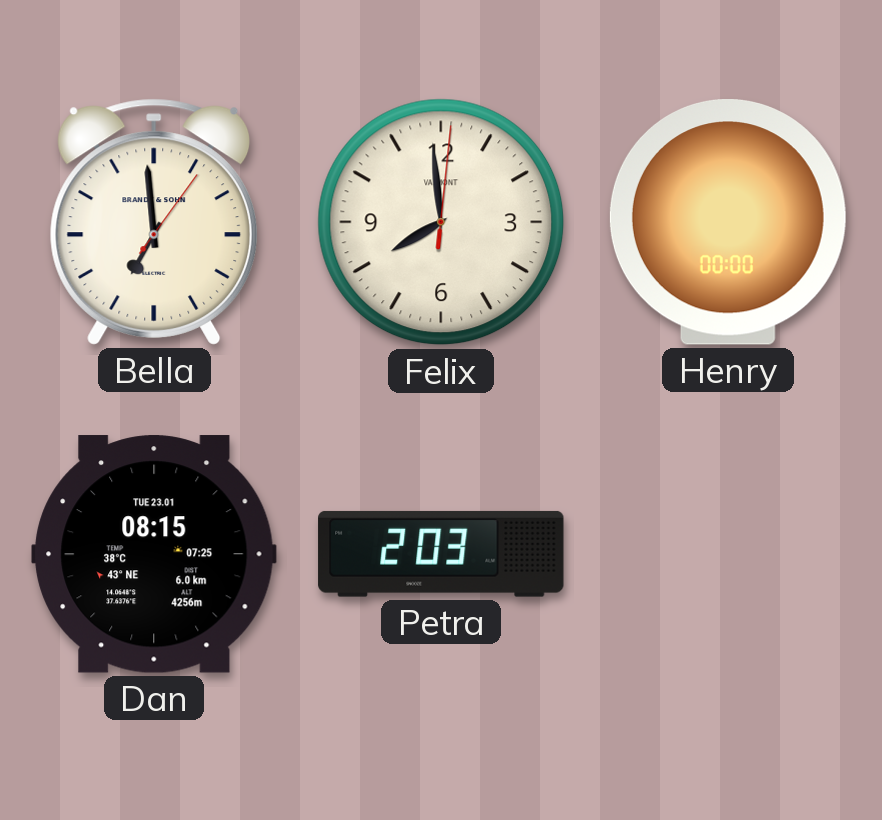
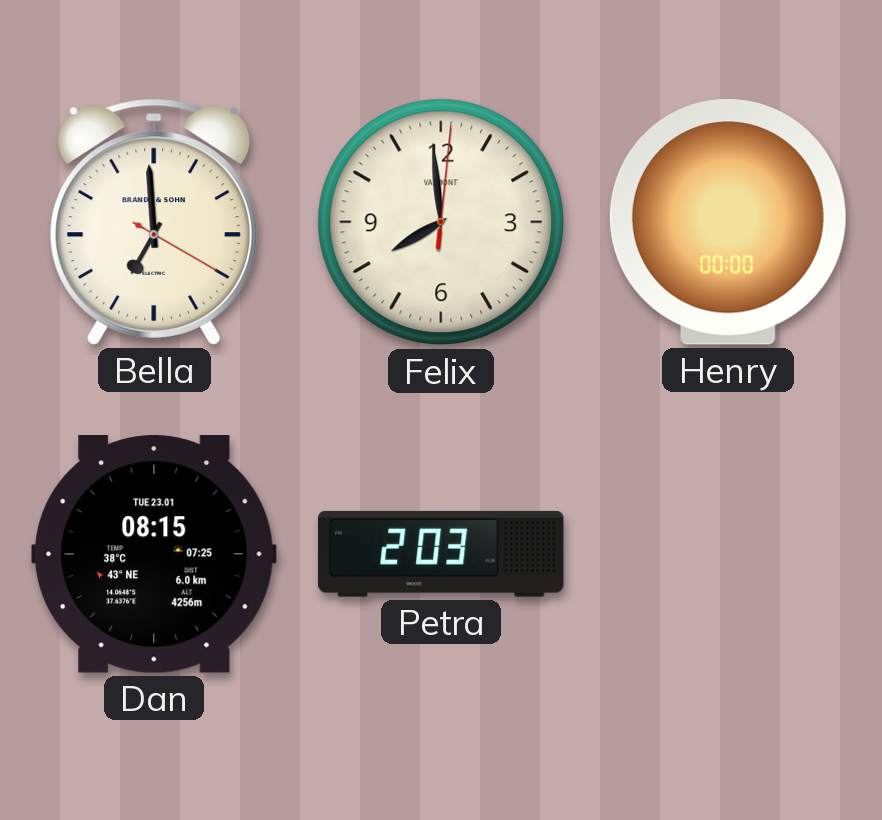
Bella: 6:59:06 -> 6:59:20
